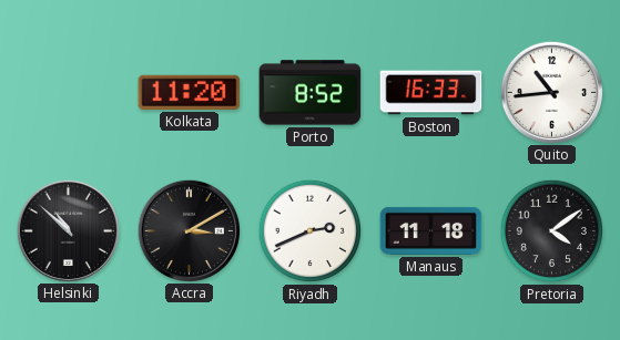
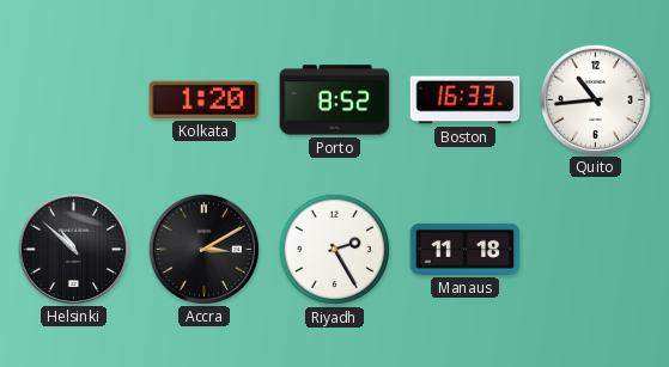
Kolkata: 11:20 -> 1:20
Riyadh: 2:41 -> 2:25
Pretoria: 4:09 -> none
